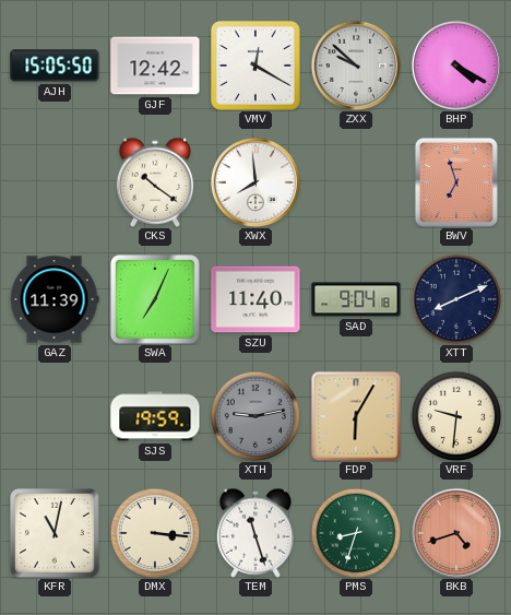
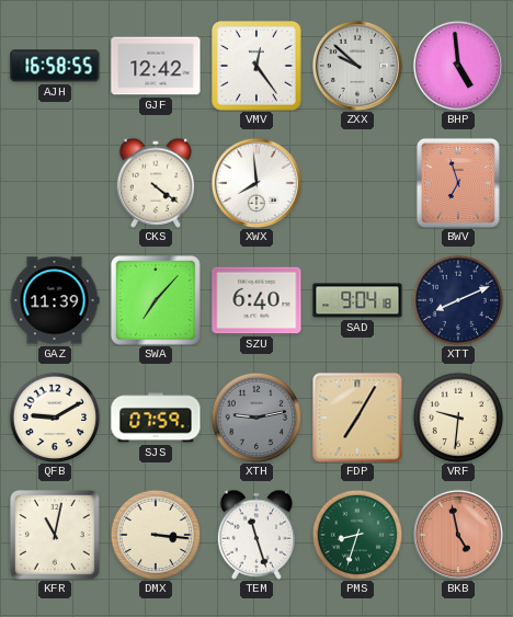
AJH: 15:05 -> 16:58
VMV: 12:20 -> 12:24
BHP: 4:20 -> 4:59
CKS: 10:21 -> 4:21
SWA: 7:04 -> 7:07
SZU: 11:40 -> 6:40
QFB: none -> 9:10
SJS: 19:59 -> 07:59
FDP: 6:05 -> 7:05
BKB: 4:42 -> 4:58
